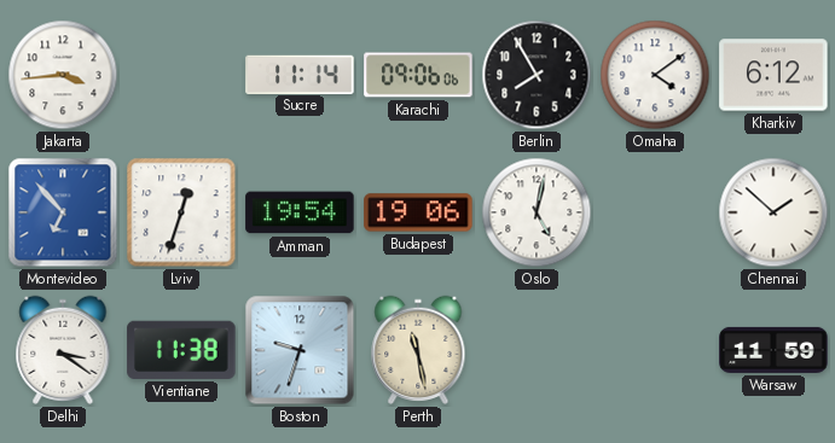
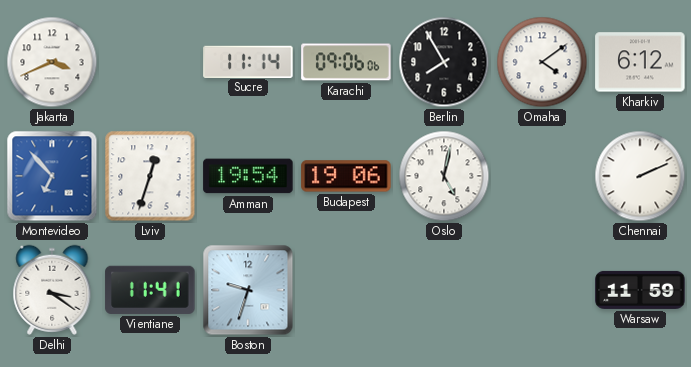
Jakarta: 3:44 -> 3:41
Chennai: 1:52 -> 2:11
Vientiane: 11:38 -> 11:41
Perth: 11:28 -> none
